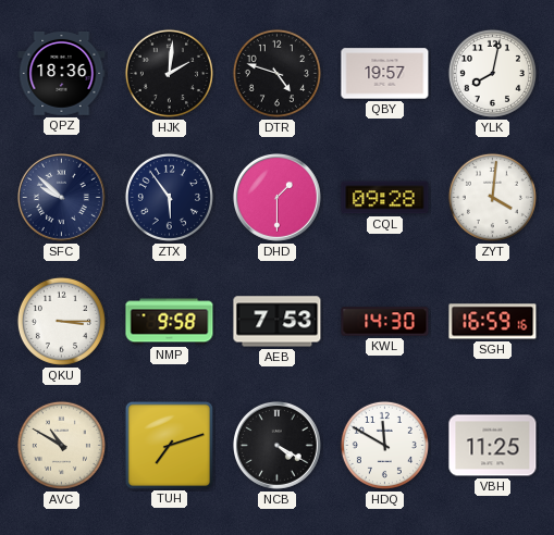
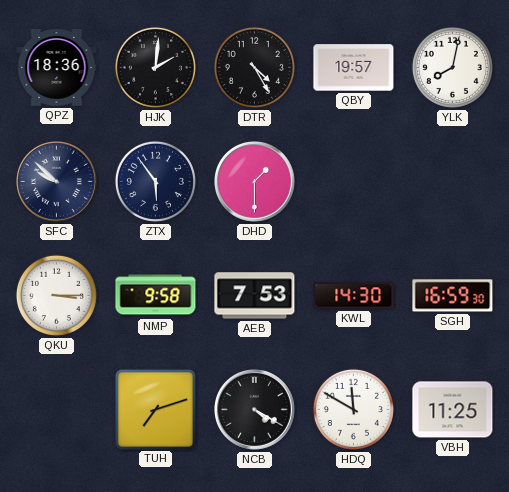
DTR: 4:48 -> 4:25
CQL: 09:28 -> none
ZYT: 4:01 -> none
SGH: 16:59:16 -> 16:59:30
AVC: 10:50 -> none
